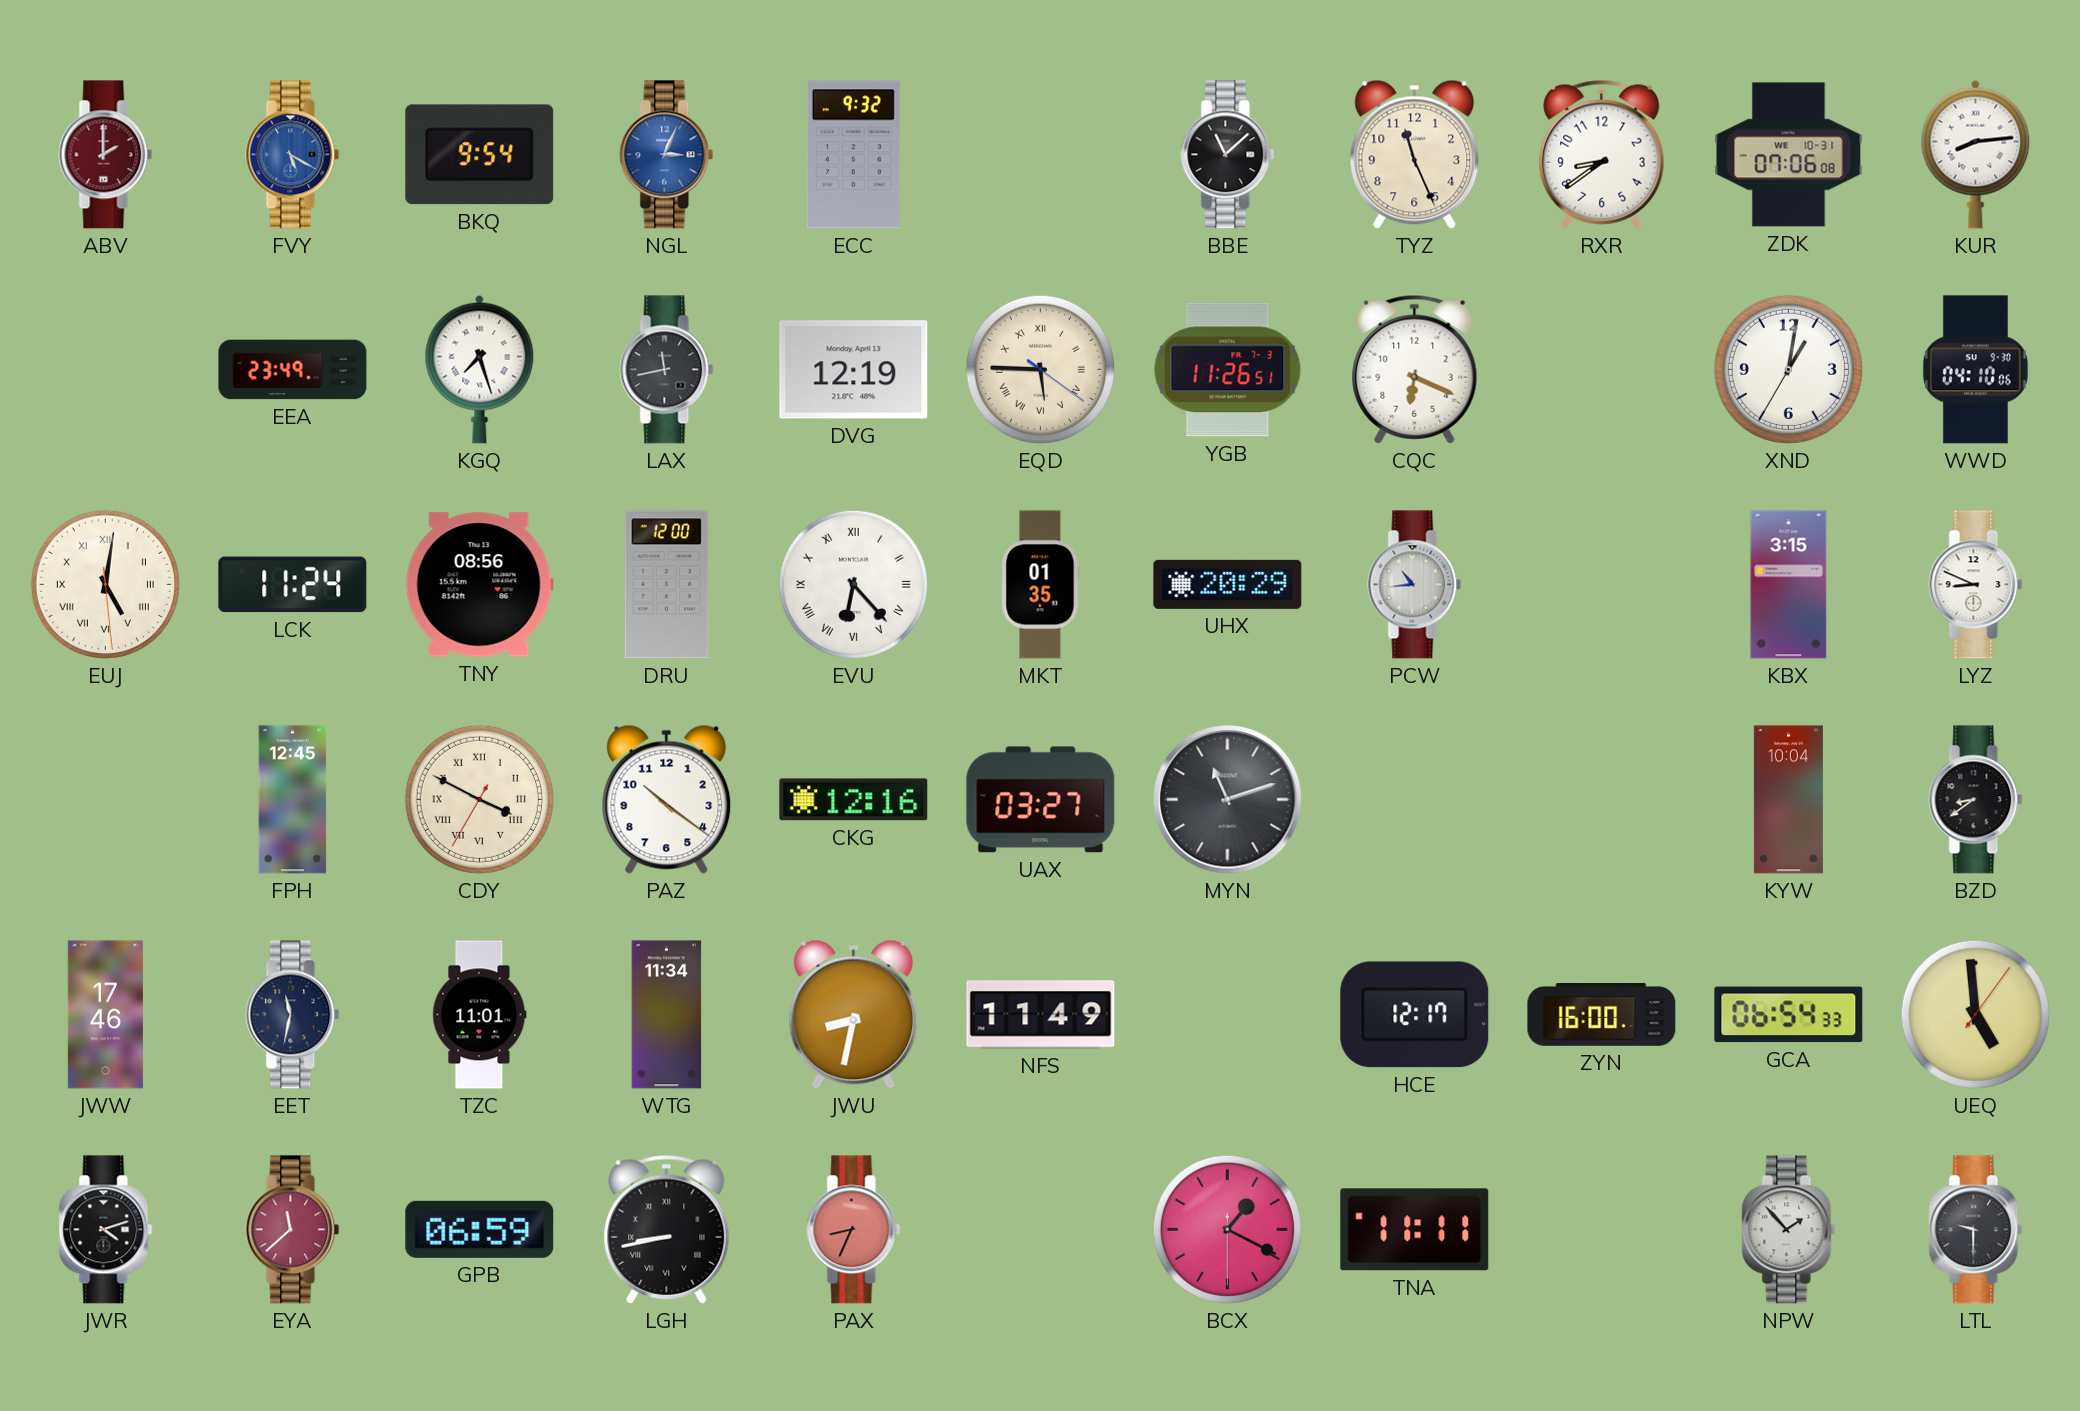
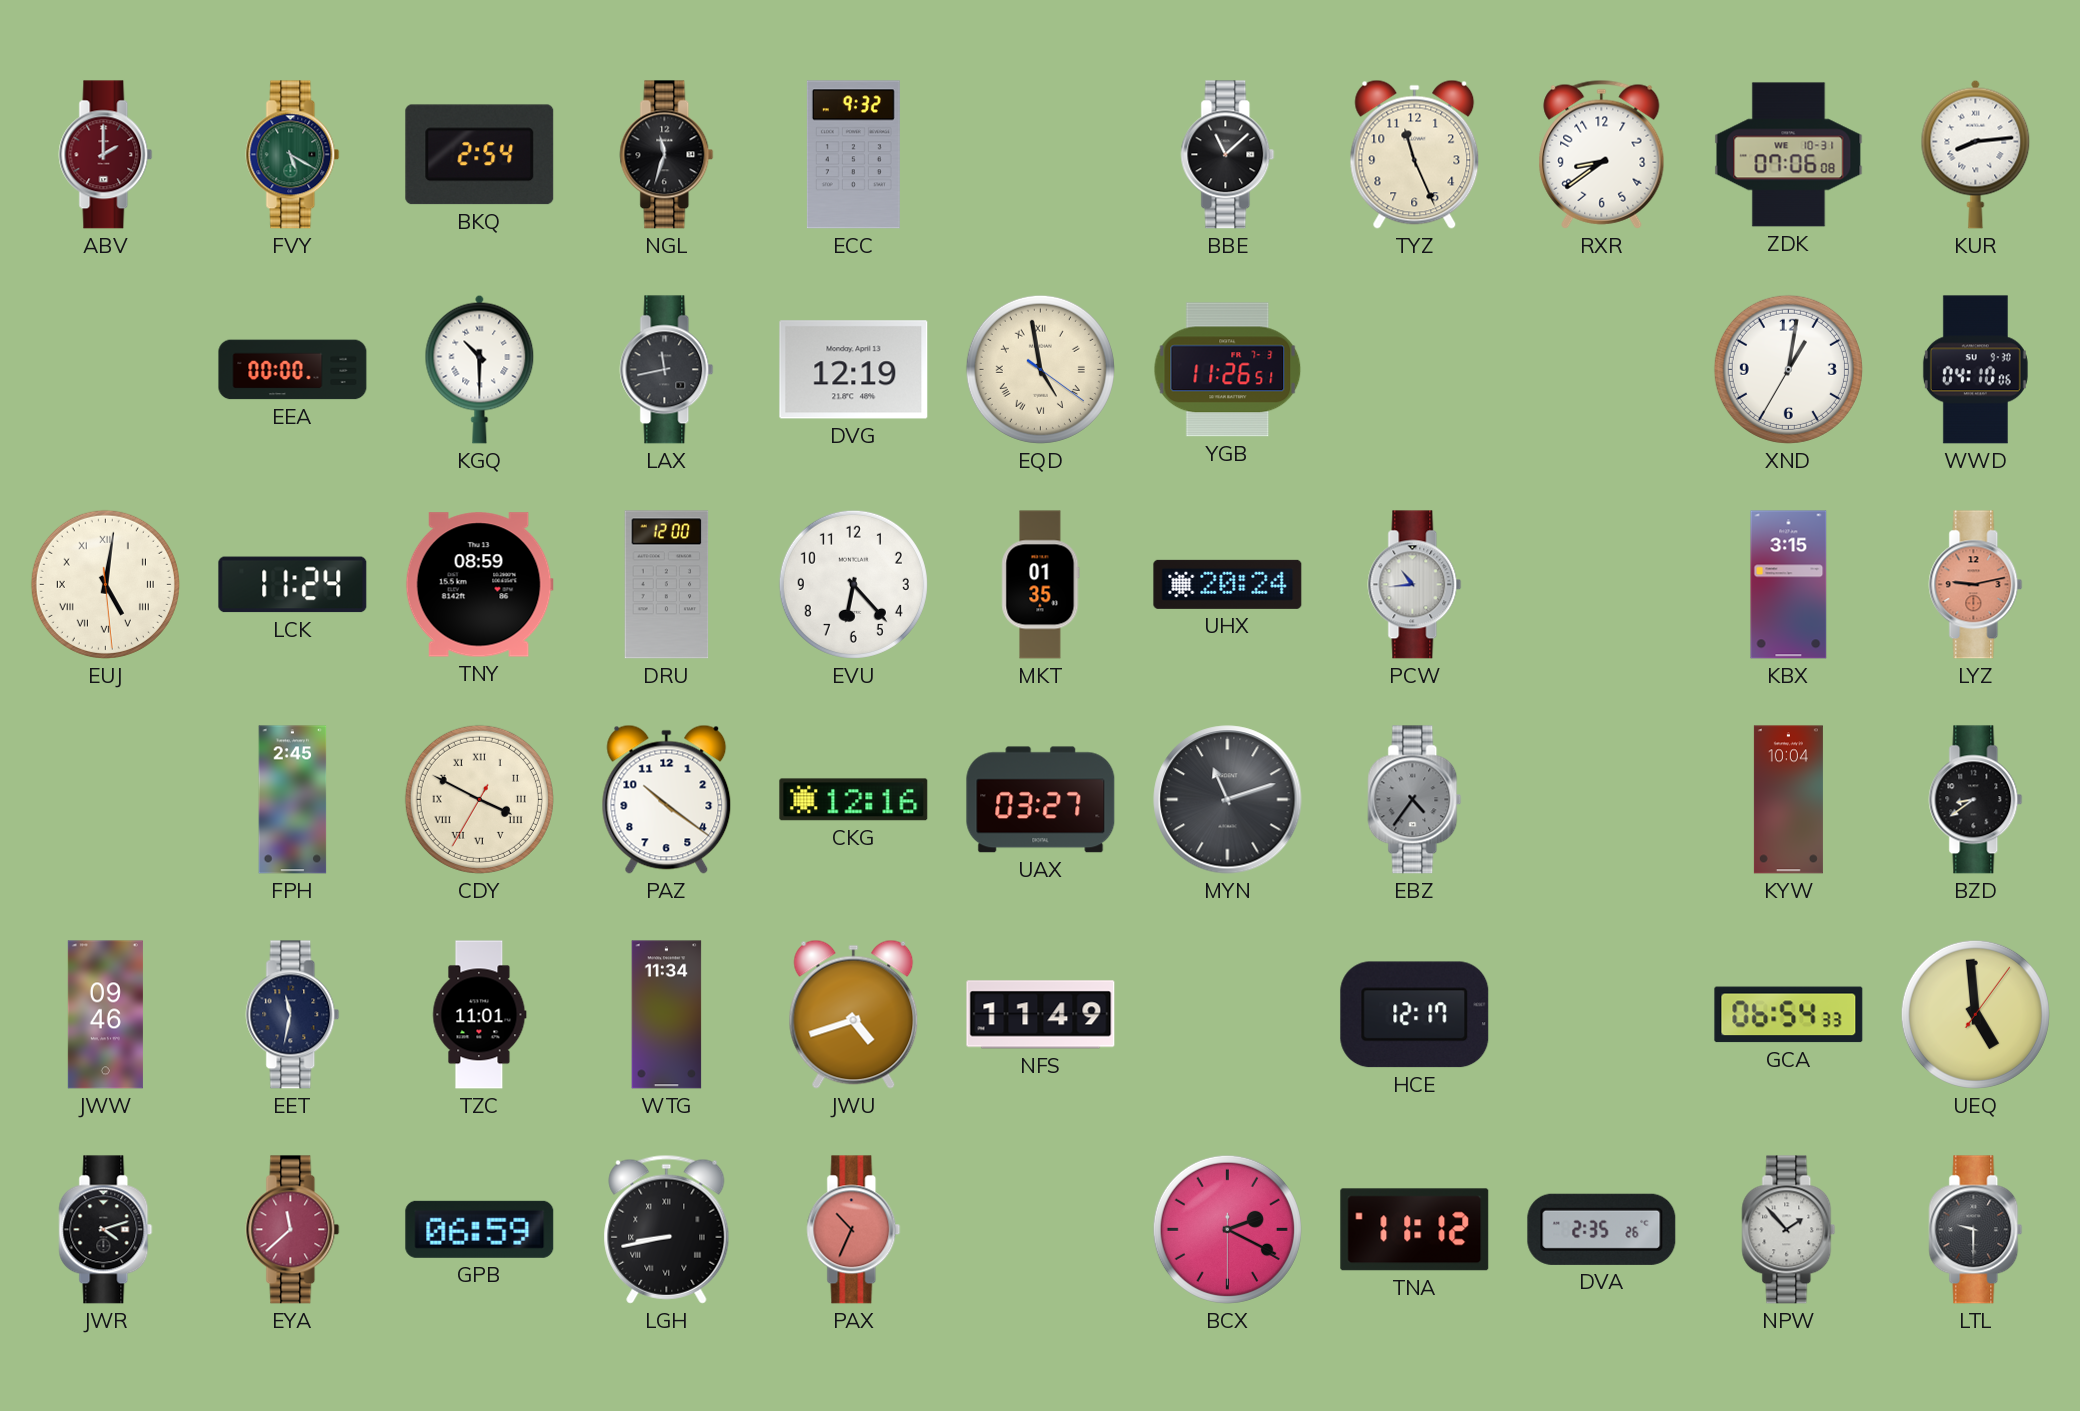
FVY dial: blue -> green
BKQ: 9:54 -> 2:54
NGL: 3:04 -> 11:33
NGL dial: blue -> black
EEA: 23:49 -> 00:00
KGQ: 7:27 -> 10:30
EQD: 5:45 -> 4:58
CQC: 6:19 -> none
TNY: 08:56 -> 08:59
EVU numerals: Roman -> Arabic
UHX: 20:29 -> 20:24
LYZ: 8:49 -> 9:13
LYZ dial: white -> salmon
FPH: 12:45 -> 2:45
EBZ: none -> 4:36
JWW: 17:46 -> 09:46
JWU: 8:32 -> 4:42
ZYN: 16:00 -> none
PAX: 8:34 -> 10:34
BCX: 1:19 -> 2:19
TNA: 11:11 -> 11:12
DVA: none -> 2:35
